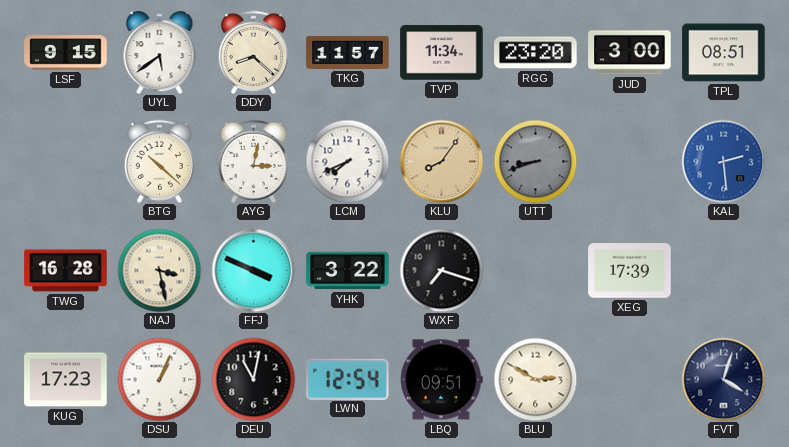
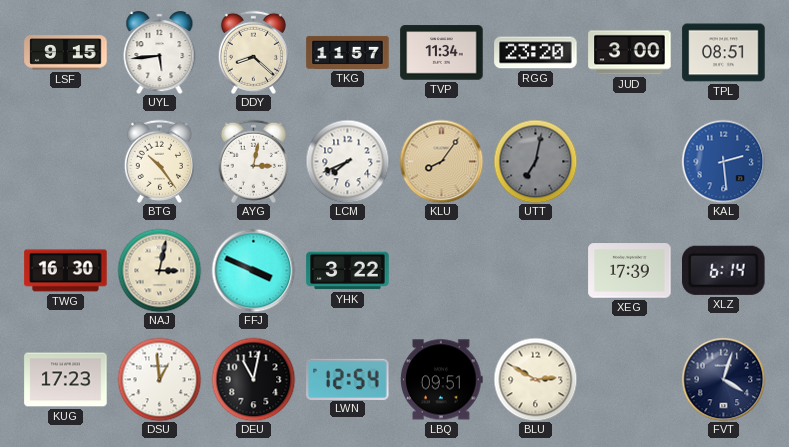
UYL: 5:39 -> 5:44
BTG: 10:22 -> 10:24
UTT: 8:42 -> 7:02
TWG: 16:28 -> 16:30
NAJ: 3:28 -> 3:02
WXF: 7:18 -> none
XLZ: none -> 6:14
DSU: 1:04 -> 12:59
